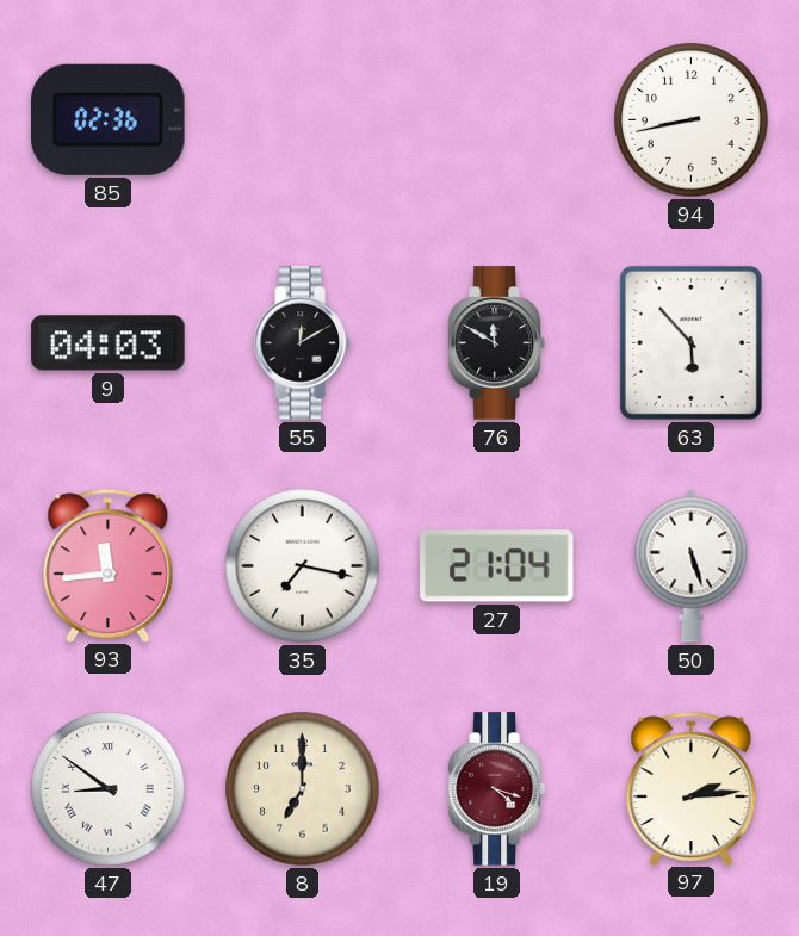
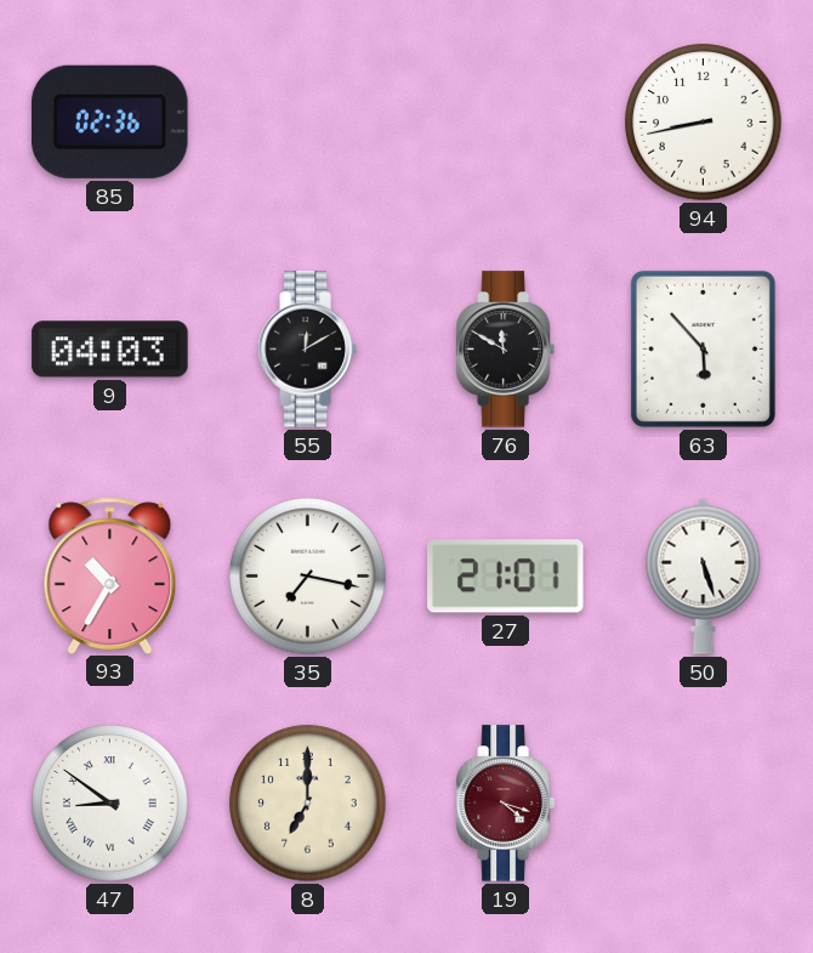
93: 11:44 -> 10:35
27: 21:04 -> 21:01
97: 2:14 -> none
